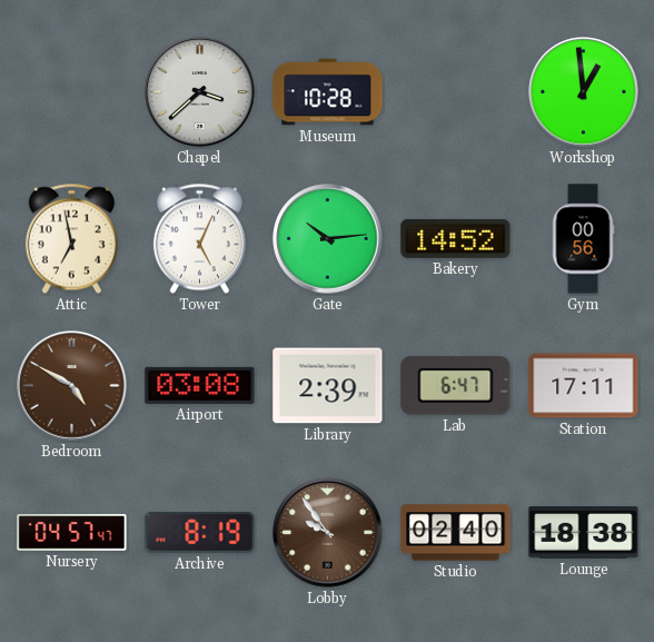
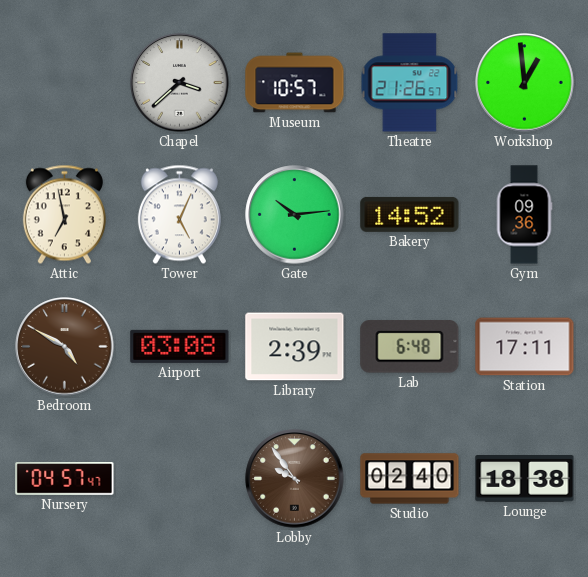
Museum: 10:28 -> 10:57
Theatre: none -> 21:26
Gym: 00:56 -> 09:36
Lab: 6:47 -> 6:48
Archive: 8:19 -> none
